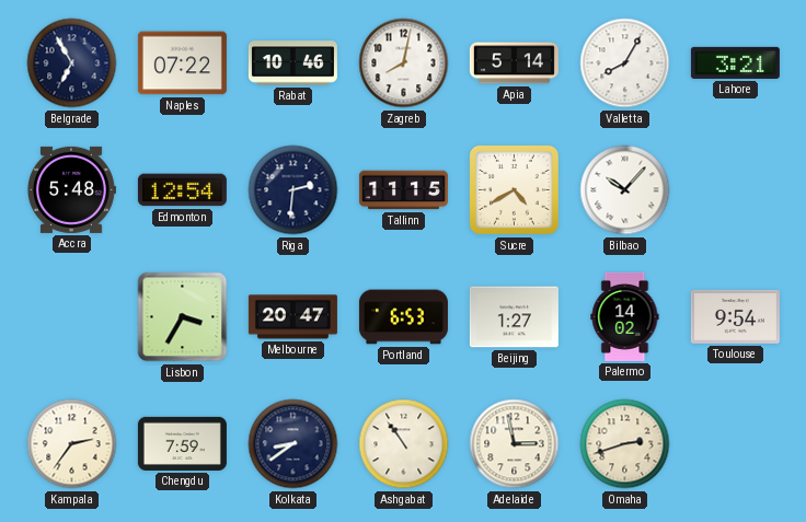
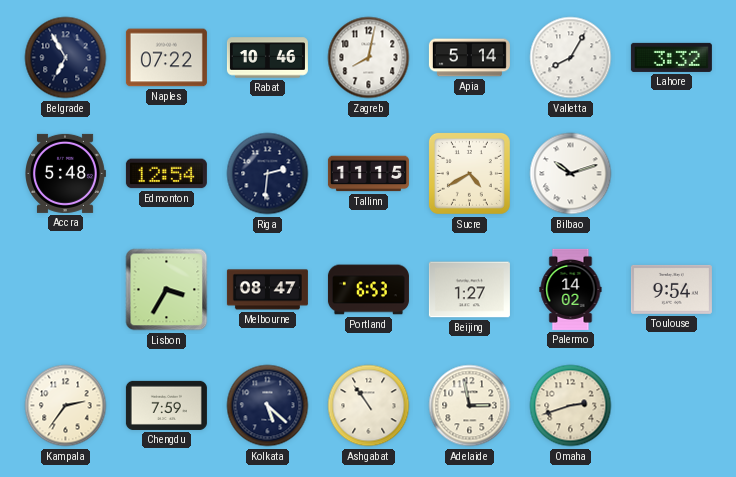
Lahore: 3:21 -> 3:32
Bilbao: 10:07 -> 10:12
Melbourne: 20:47 -> 08:47
Kolkata: 8:39 -> 5:22
